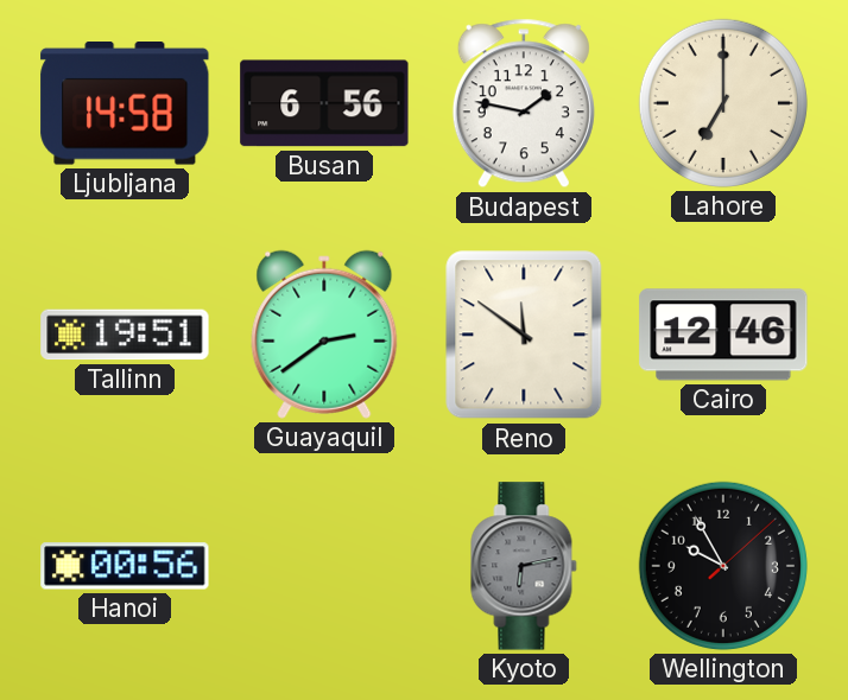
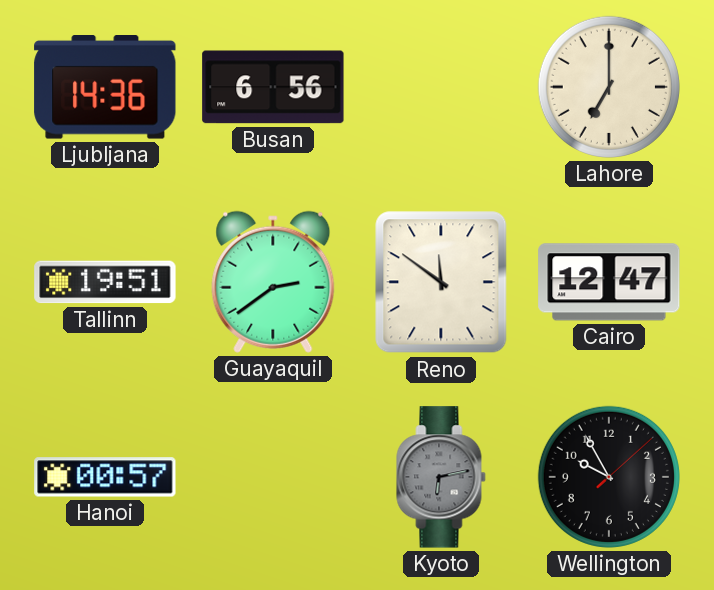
Ljubljana: 14:58 -> 14:36
Budapest: 1:47 -> none
Cairo: 12:46 -> 12:47
Hanoi: 00:56 -> 00:57
